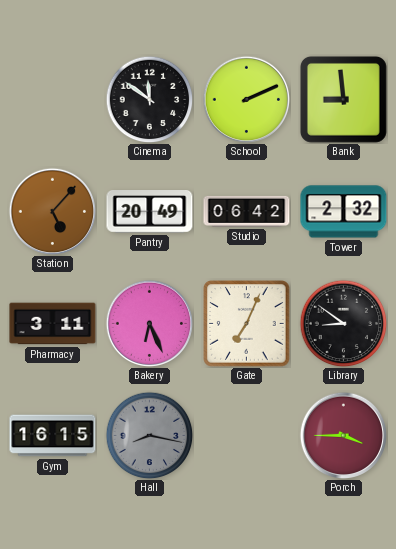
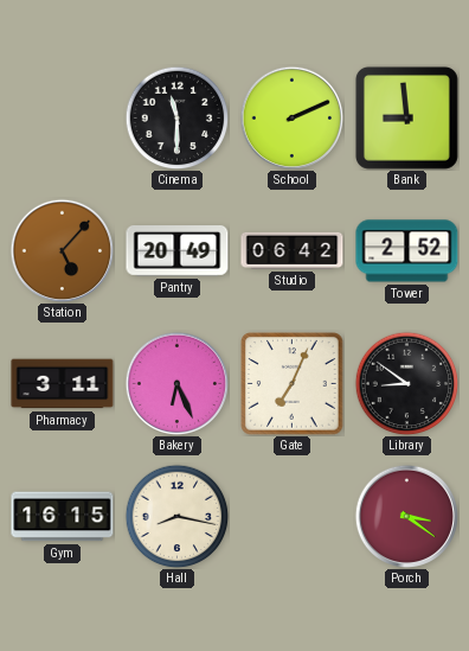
Cinema: 11:51 -> 11:30
Tower: 2:32 -> 2:52
Hall dial: grey -> cream
Porch: 3:45 -> 3:21
